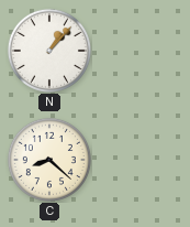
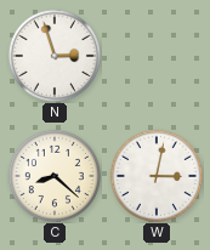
N: 1:07 -> 2:57
W: none -> 3:02
